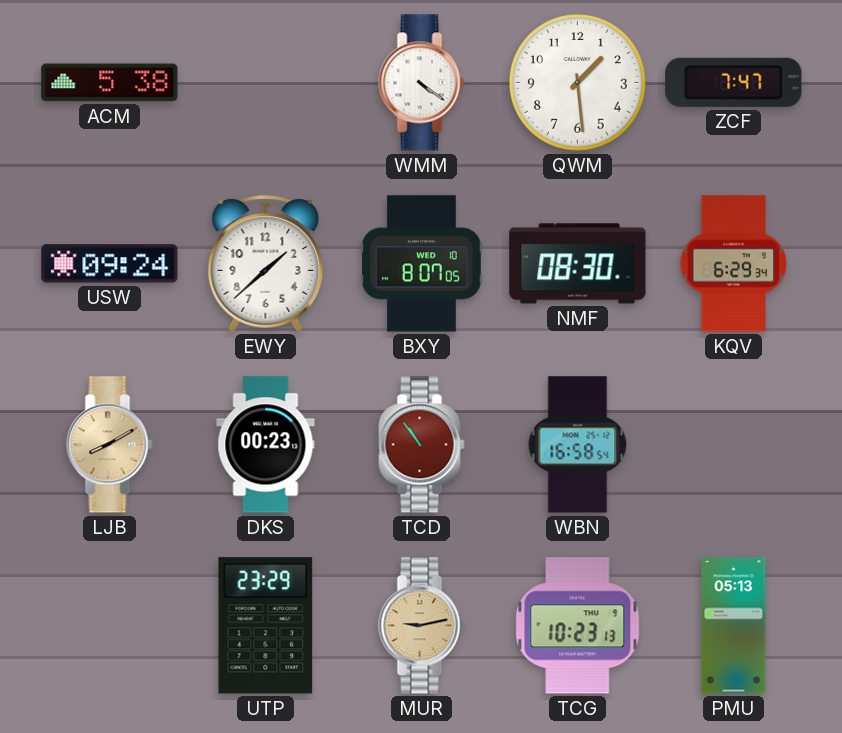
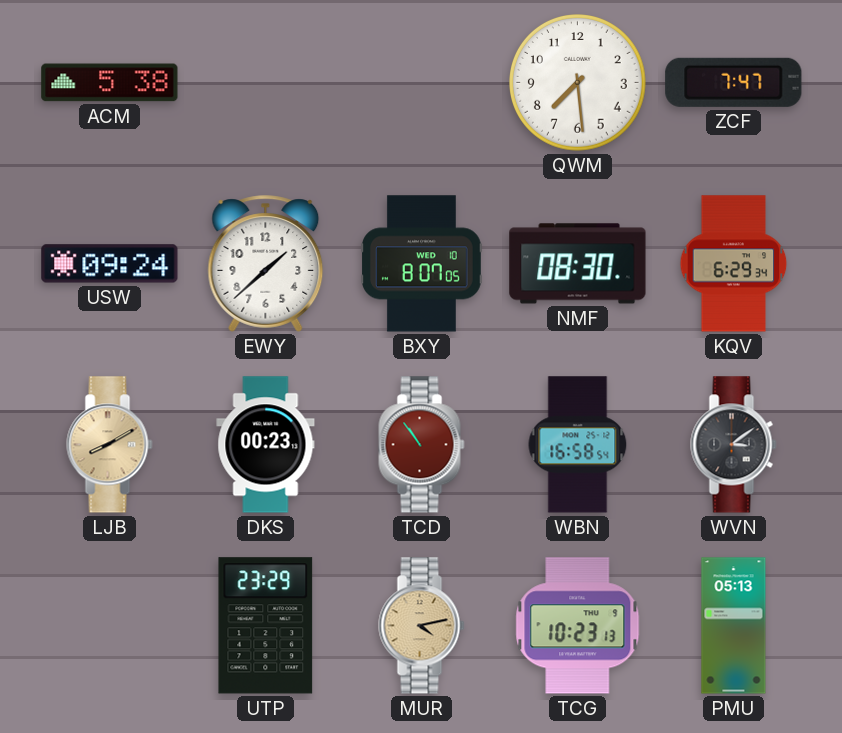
WMM: 4:21 -> none
QWM: 1:29 -> 7:29
WVN: none -> 3:09
MUR: 9:13 -> 4:13
